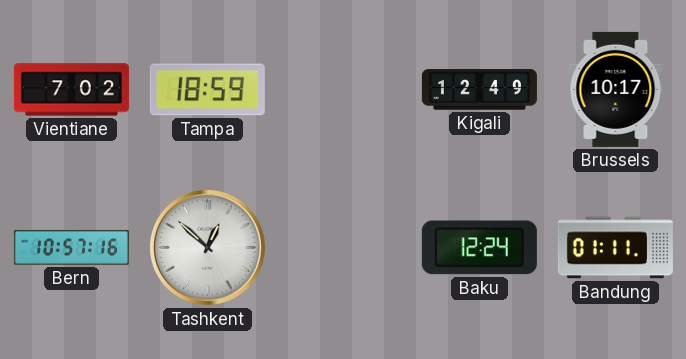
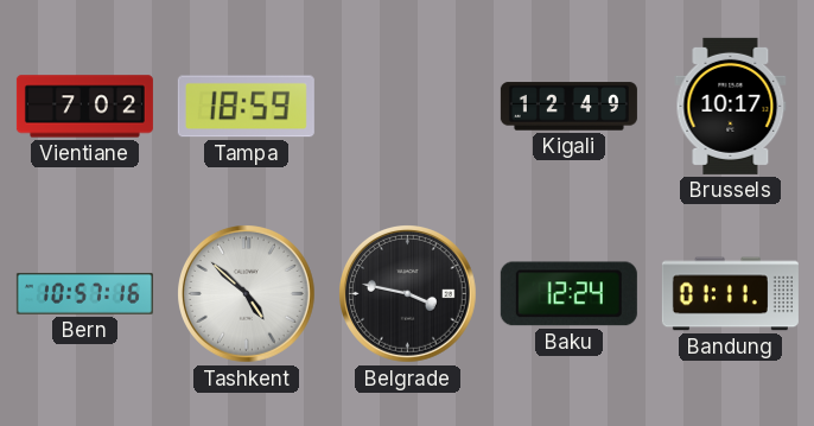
Tashkent: 12:52 -> 4:52
Belgrade: none -> 3:47
